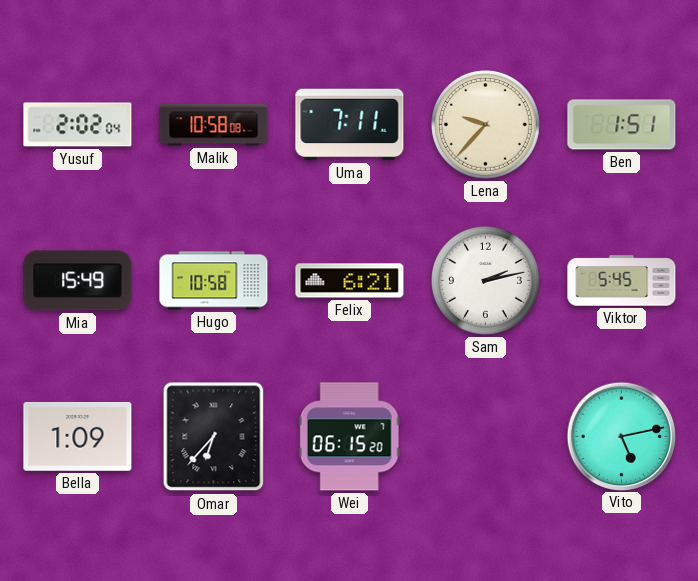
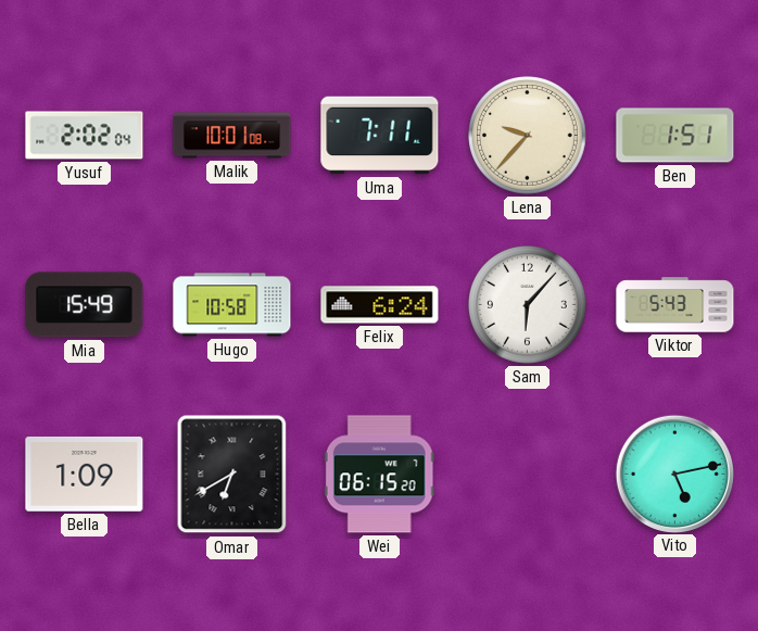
Malik: 10:58 -> 10:01
Felix: 6:21 -> 6:24
Sam: 2:13 -> 6:07
Viktor: 5:45 -> 5:43
Omar: 6:37 -> 6:40
